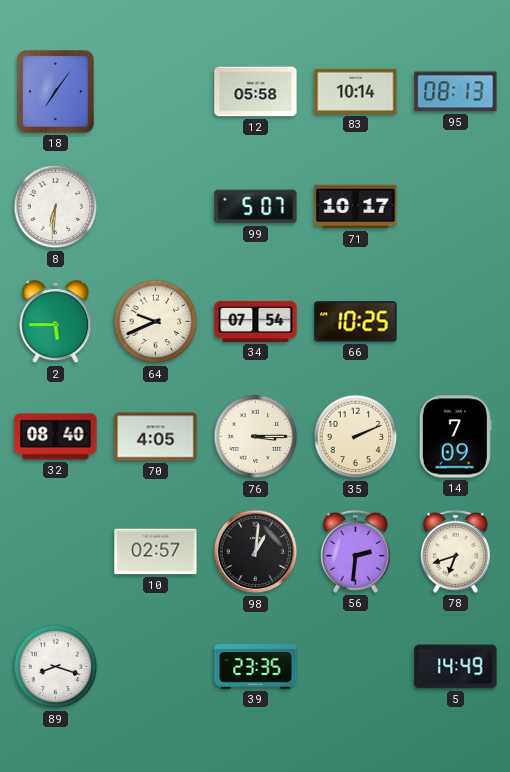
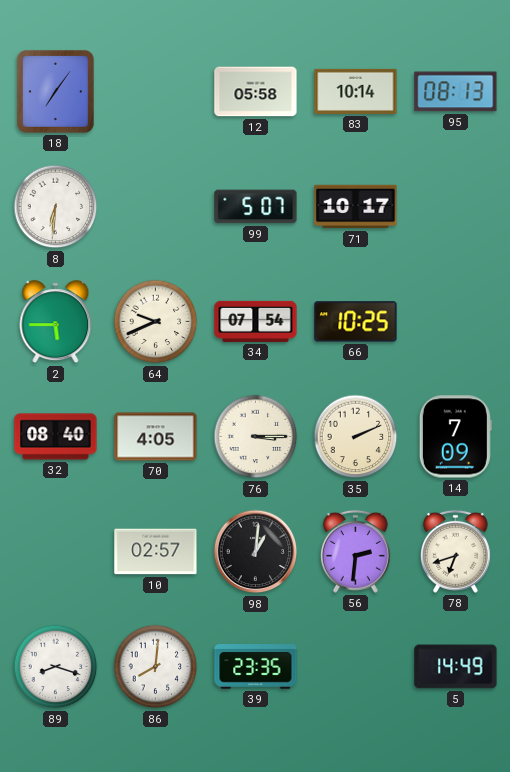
86: none -> 8:01
